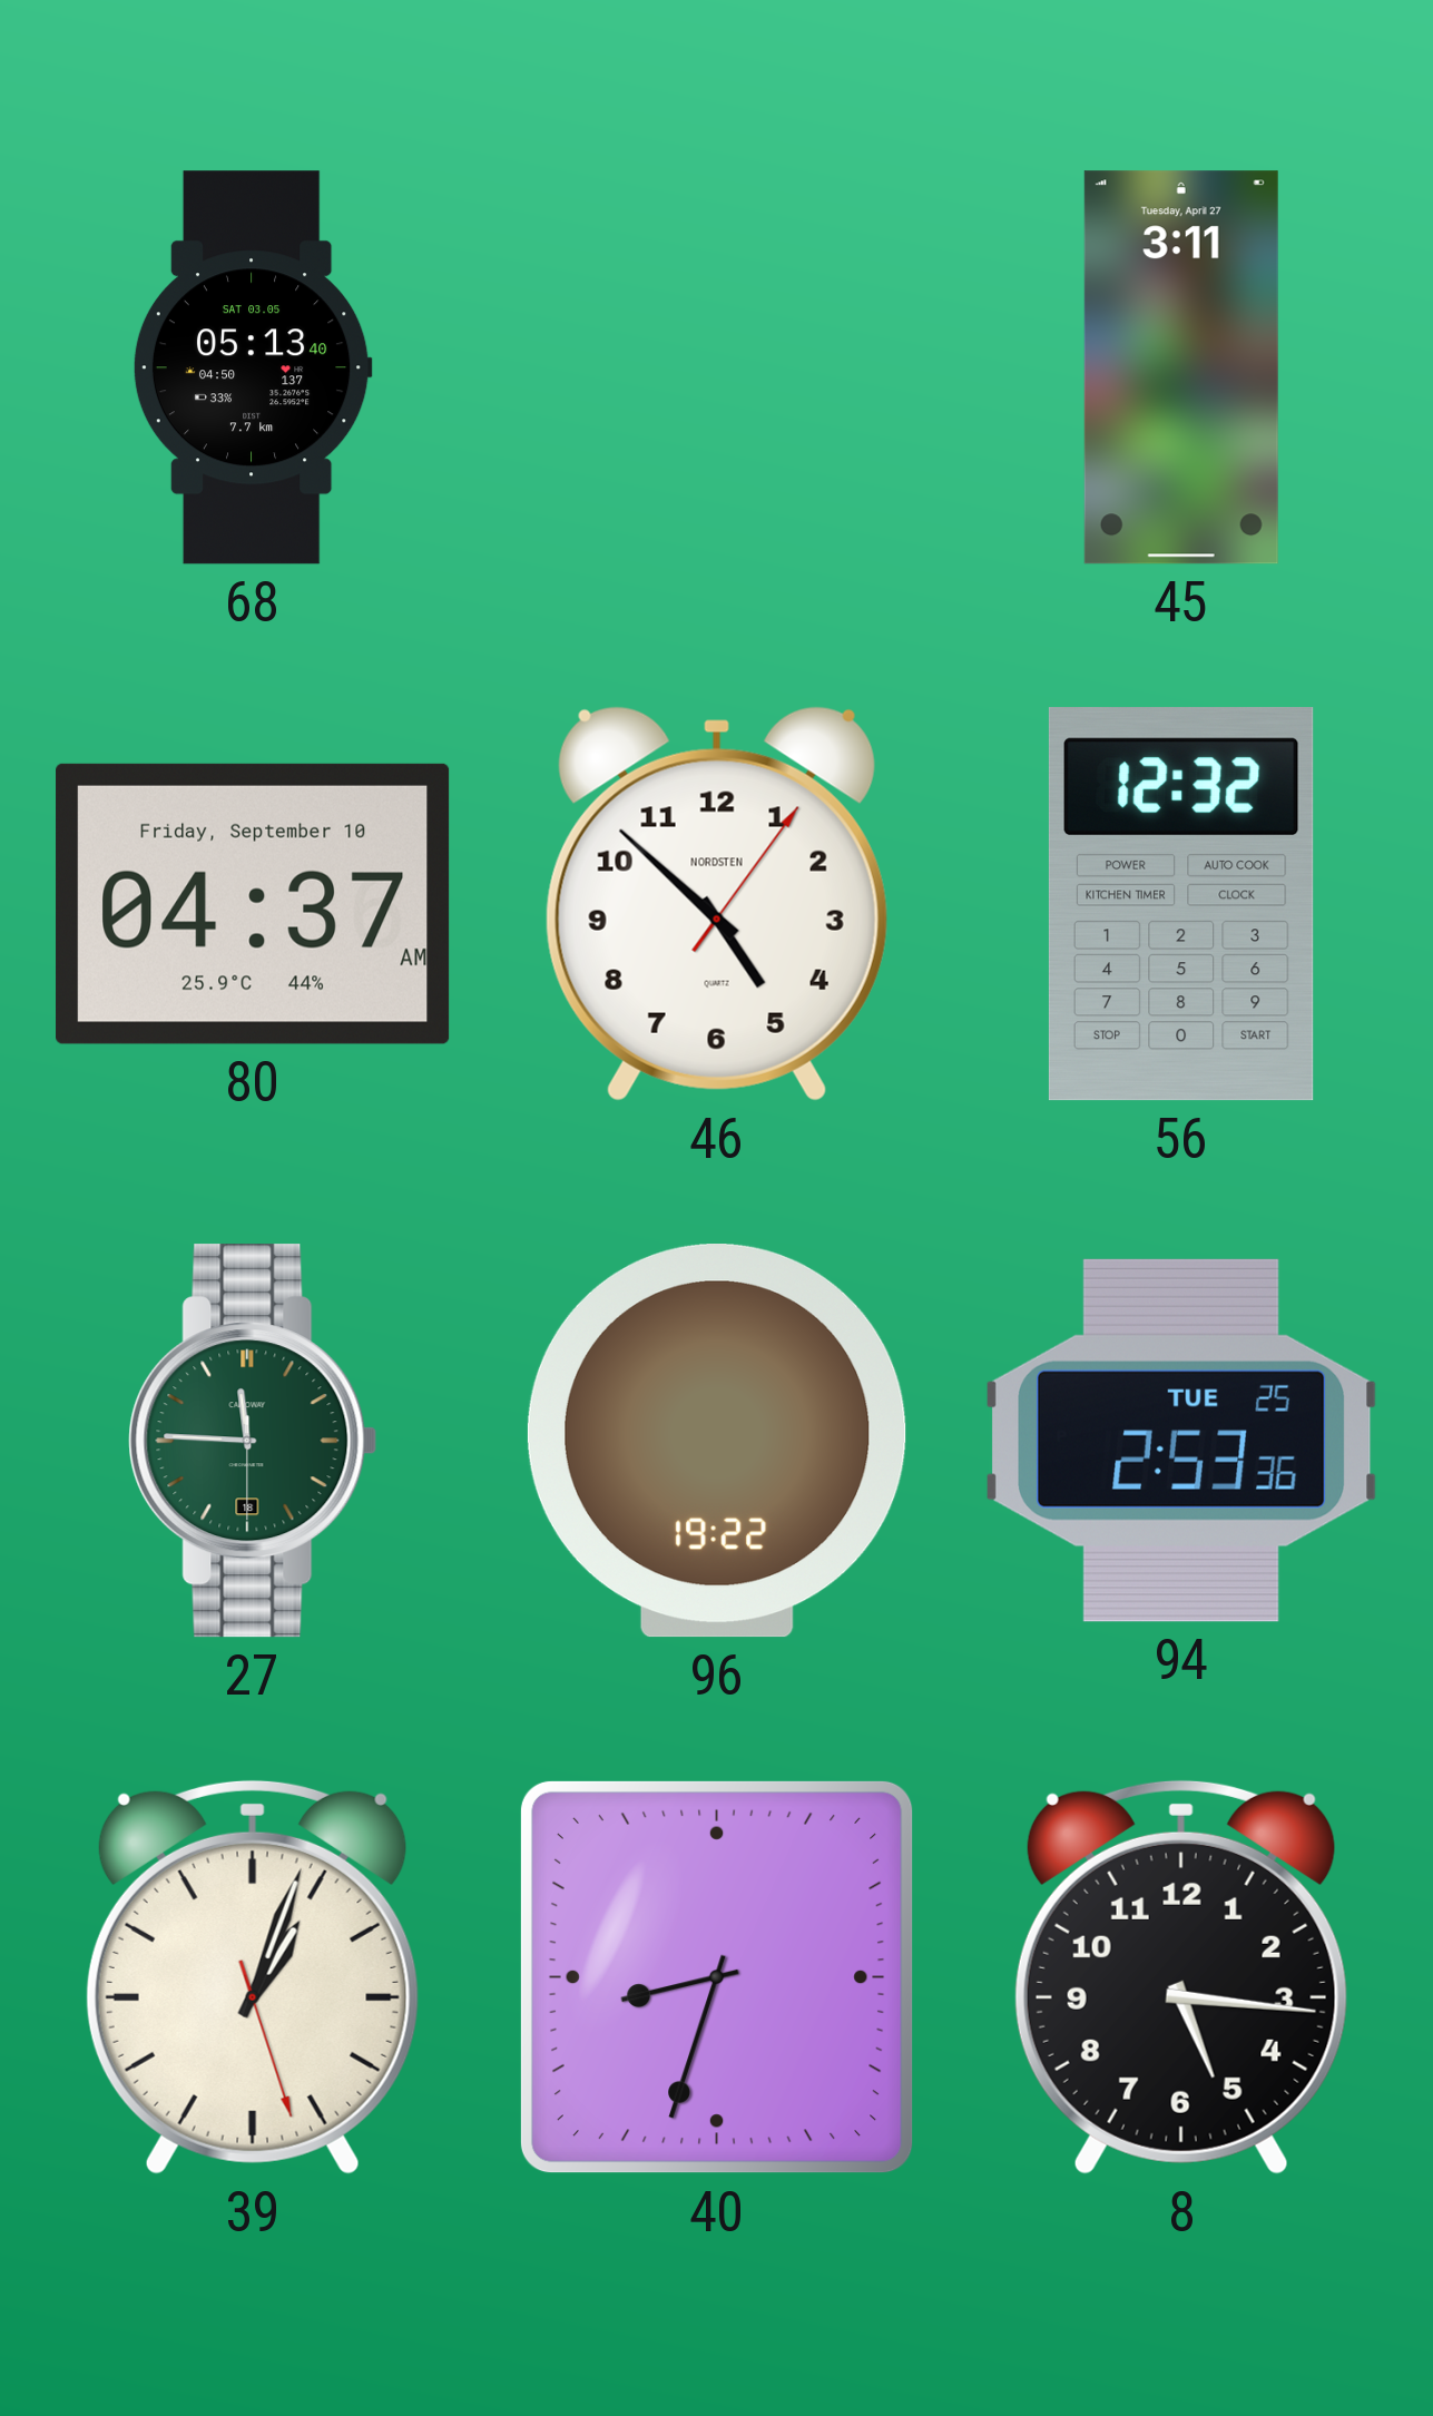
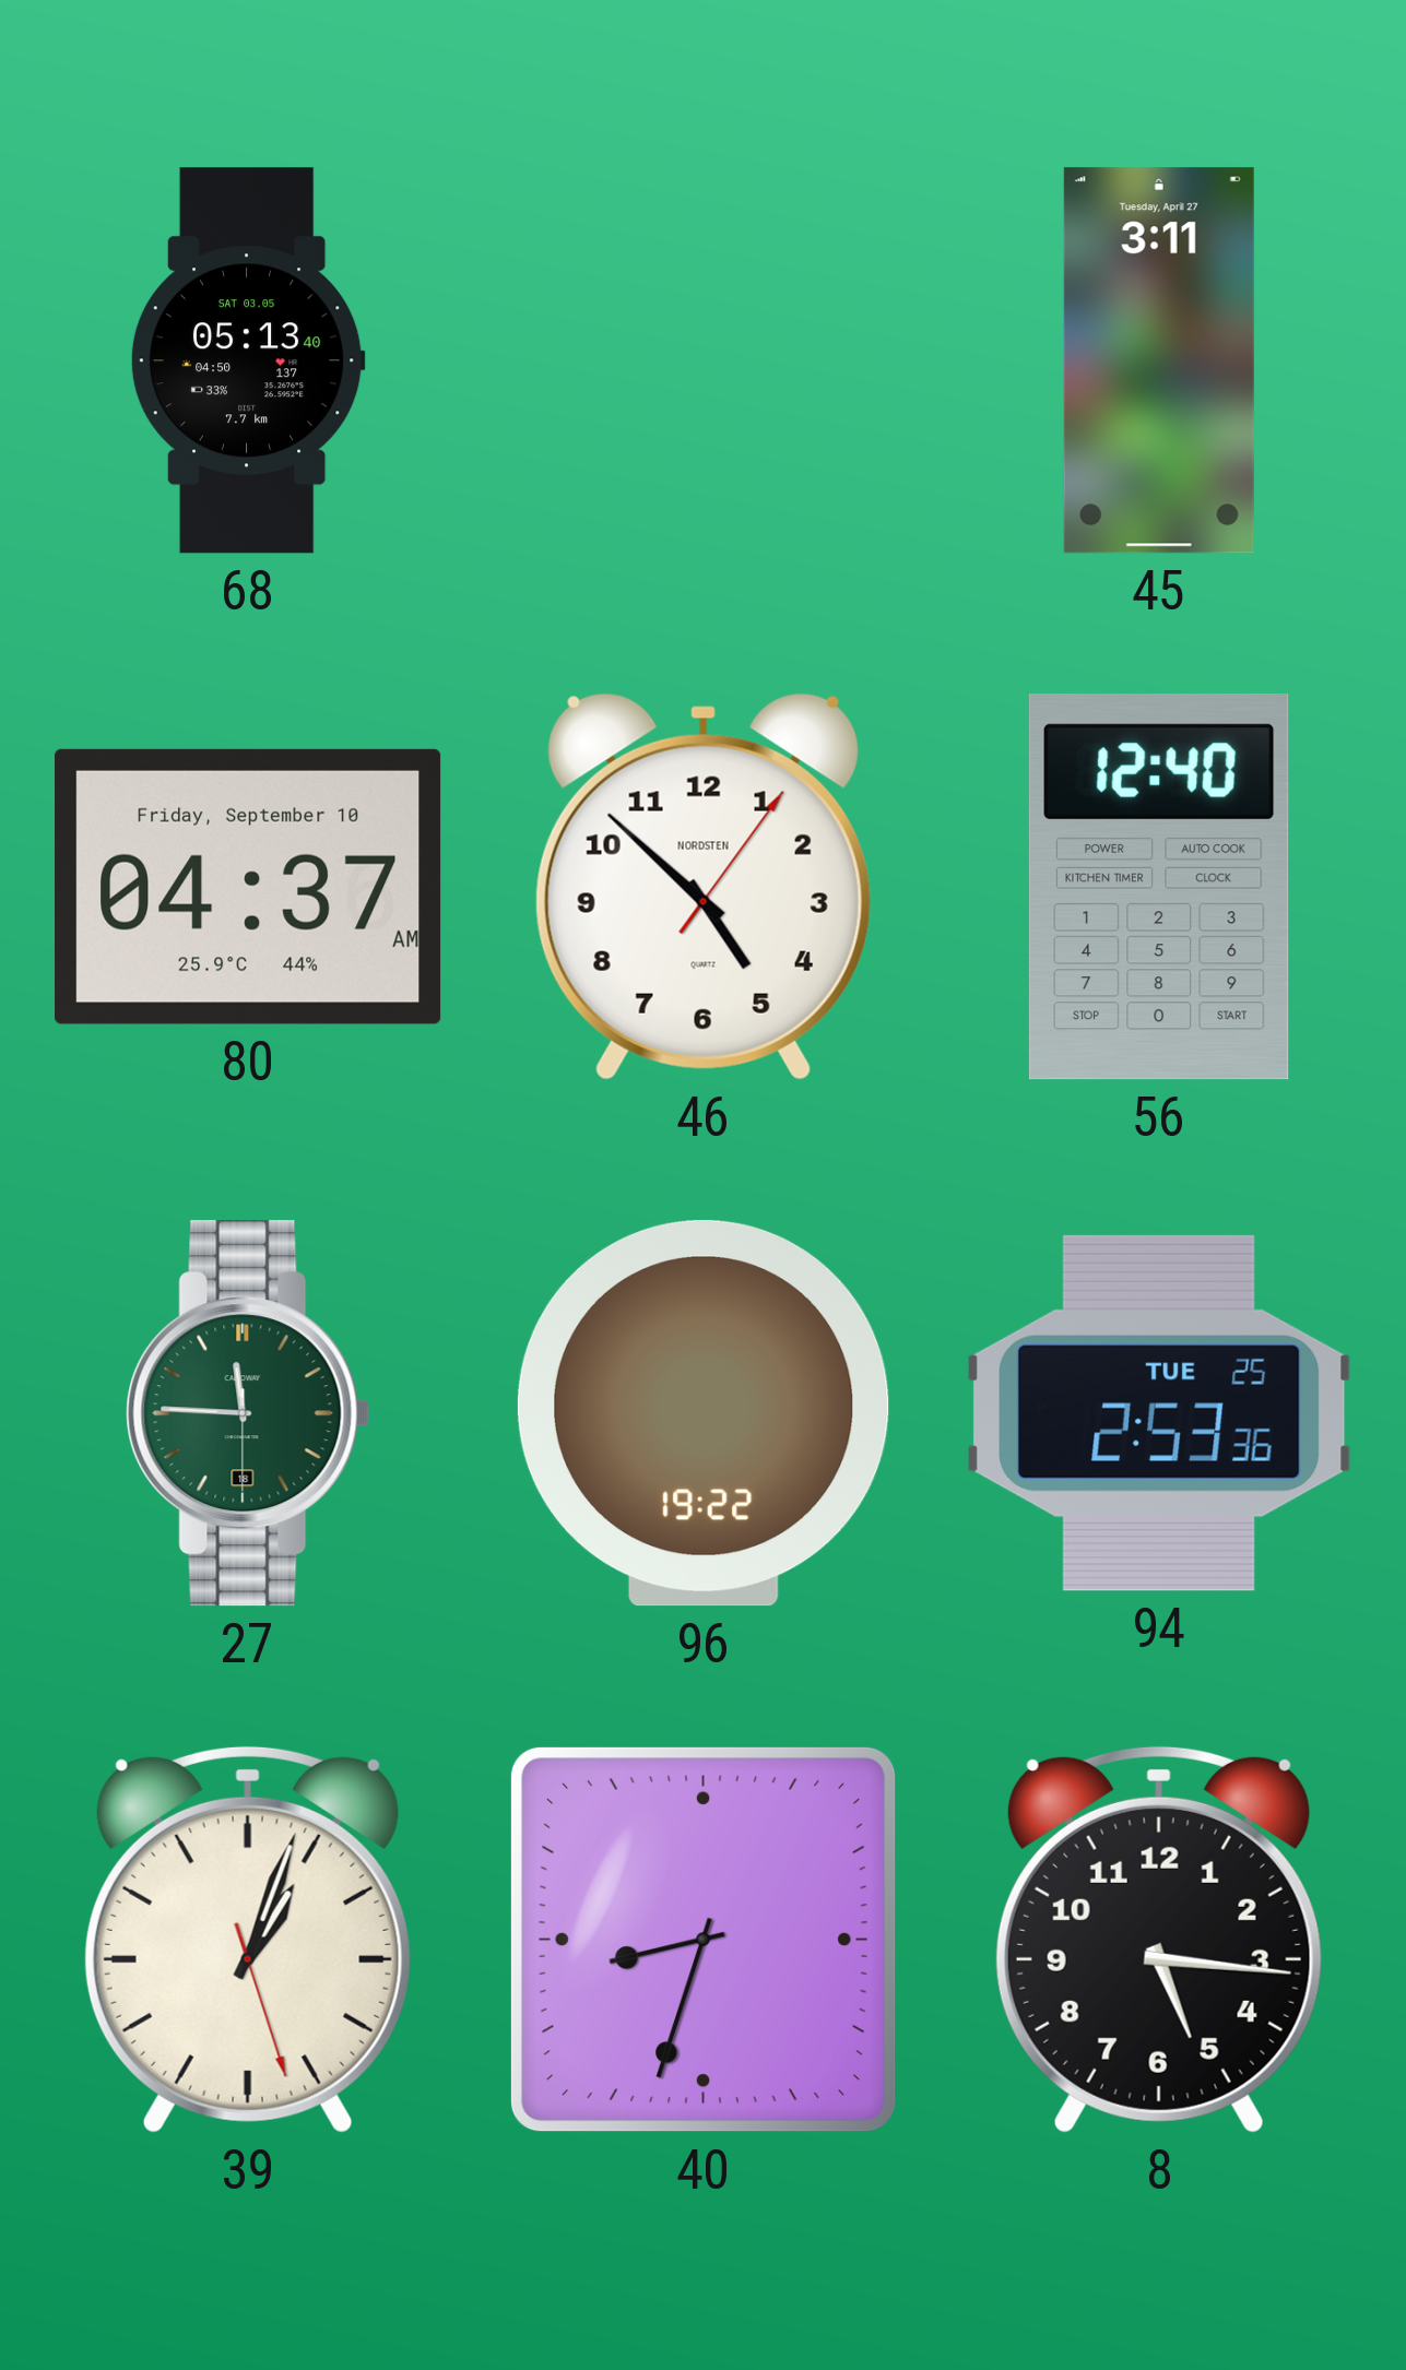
56: 12:32 -> 12:40
